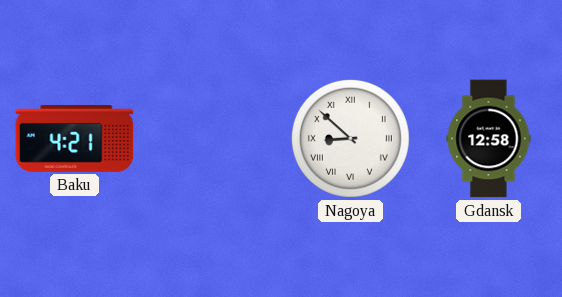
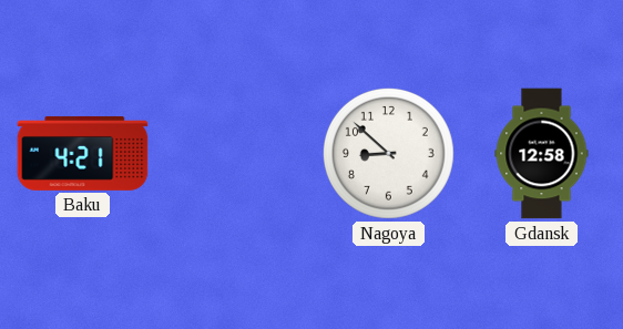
Nagoya numerals: Roman -> Arabic
